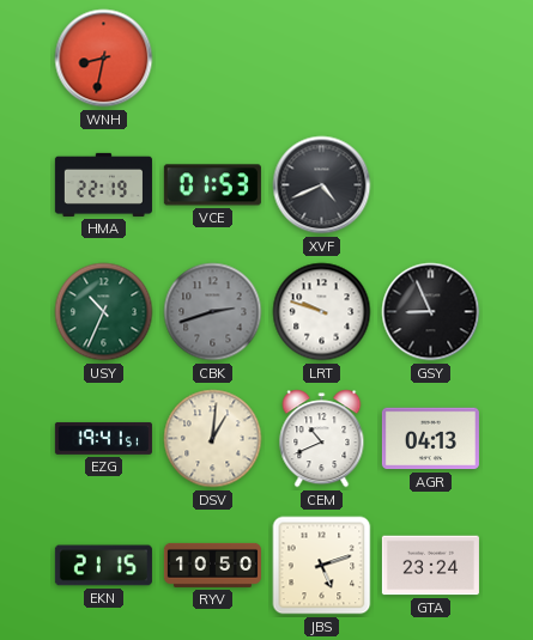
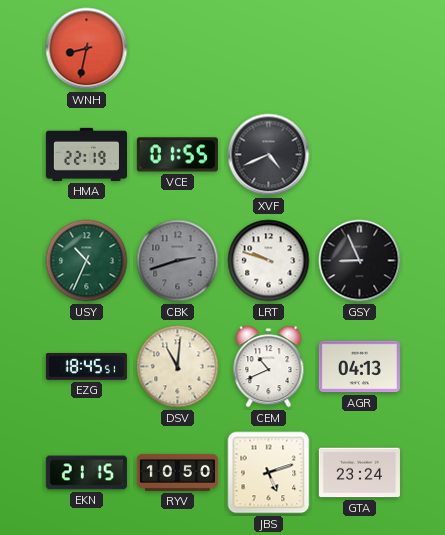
VCE: 01:53 -> 01:55
EZG: 19:41 -> 18:45
DSV: 1:01 -> 11:01
